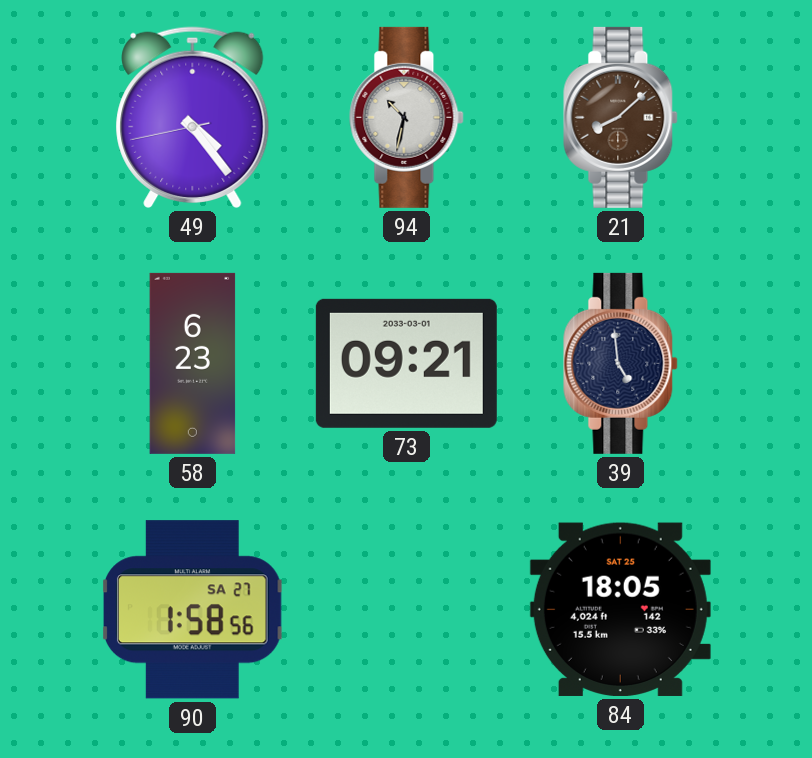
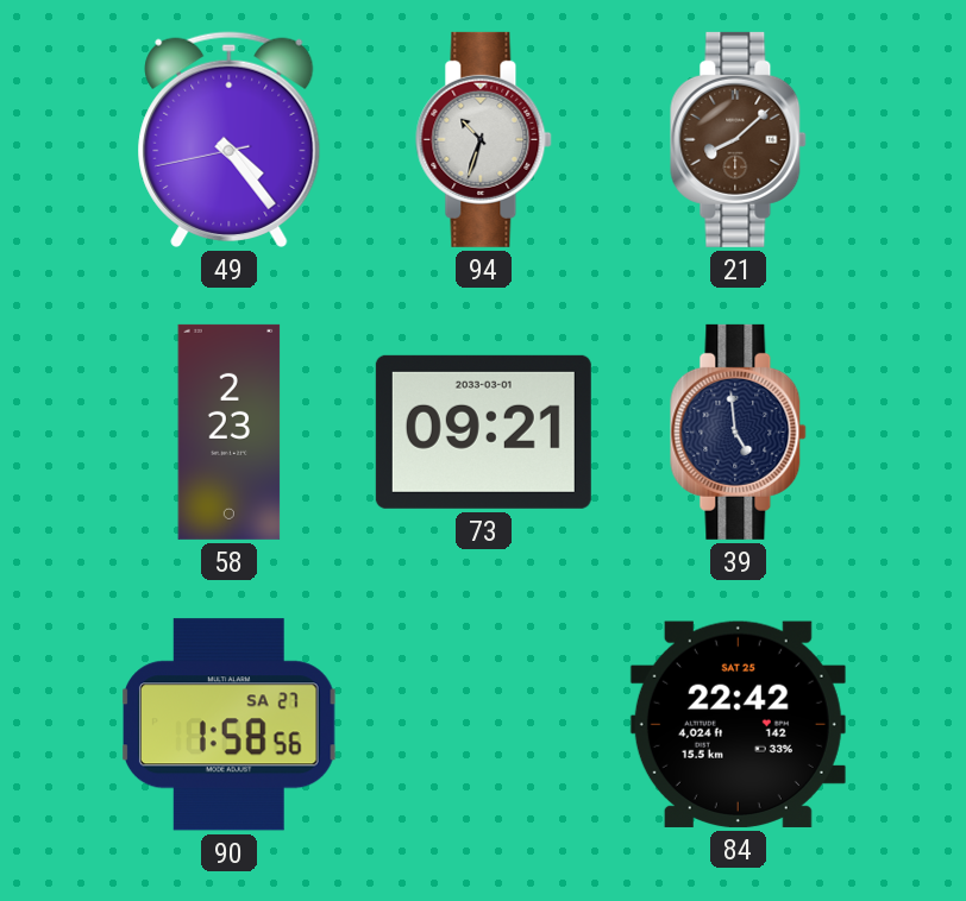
94: 10:32 -> 10:33
58: 6:23 -> 2:23
84: 18:05 -> 22:42
